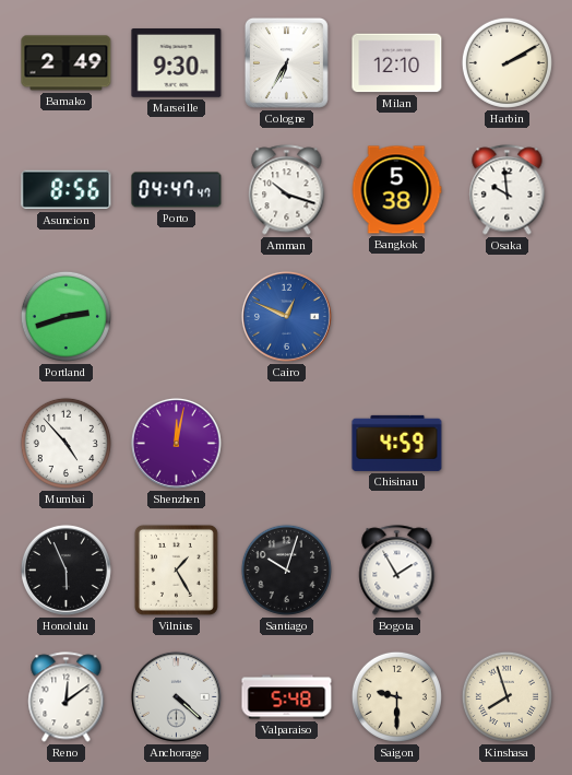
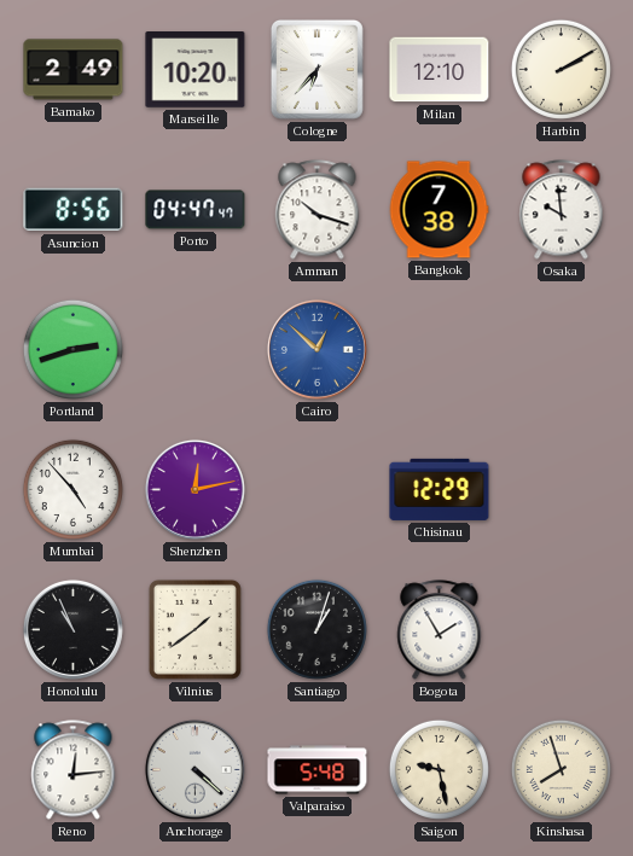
Marseille: 9:30 -> 10:20
Cologne: 6:35 -> 6:37
Bangkok: 5:38 -> 7:38
Cairo: 12:49 -> 12:52
Shenzhen: 12:02 -> 12:13
Chisinau: 4:59 -> 12:29
Honolulu: 5:56 -> 10:56
Vilnius: 1:25 -> 1:39
Santiago: 10:03 -> 1:03
Reno: 12:09 -> 12:14
Saigon: 9:30 -> 9:28
